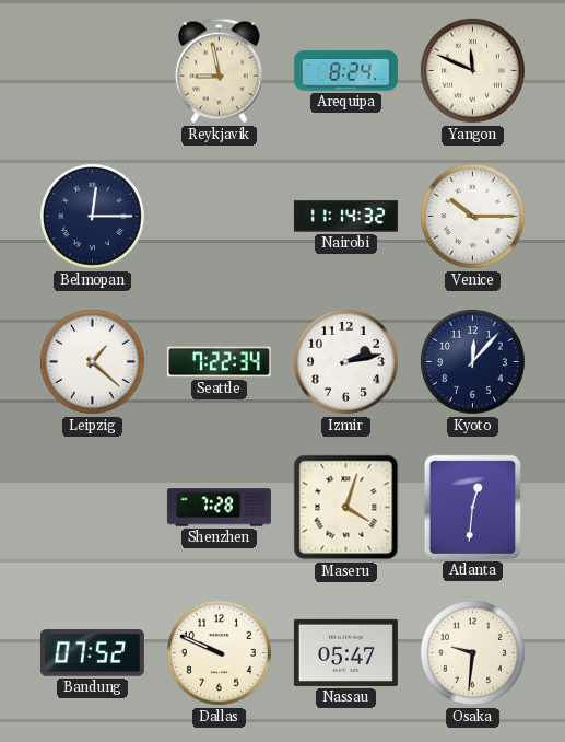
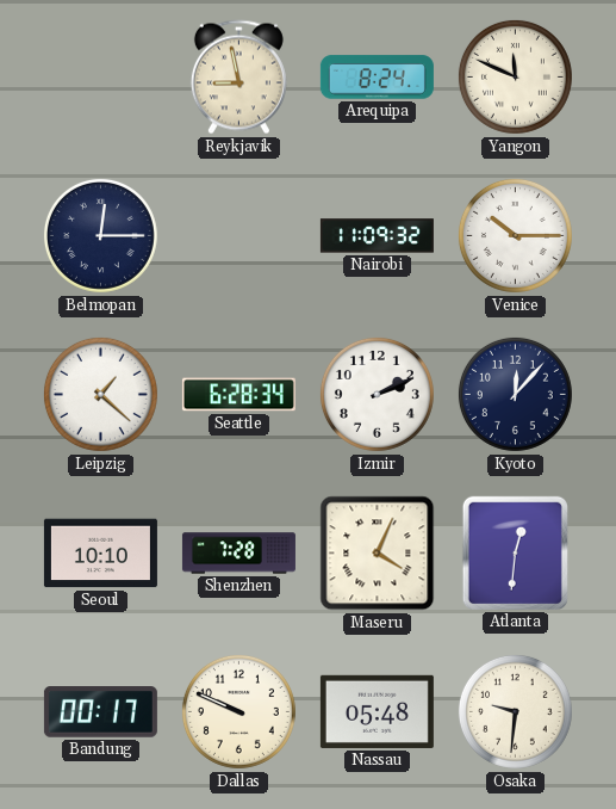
Nairobi: 11:14 -> 11:09
Seattle: 7:22 -> 6:28
Izmir: 2:13 -> 2:11
Seoul: none -> 10:10
Maseru: 4:03 -> 4:04
Bandung: 07:52 -> 00:17
Nassau: 05:47 -> 05:48
